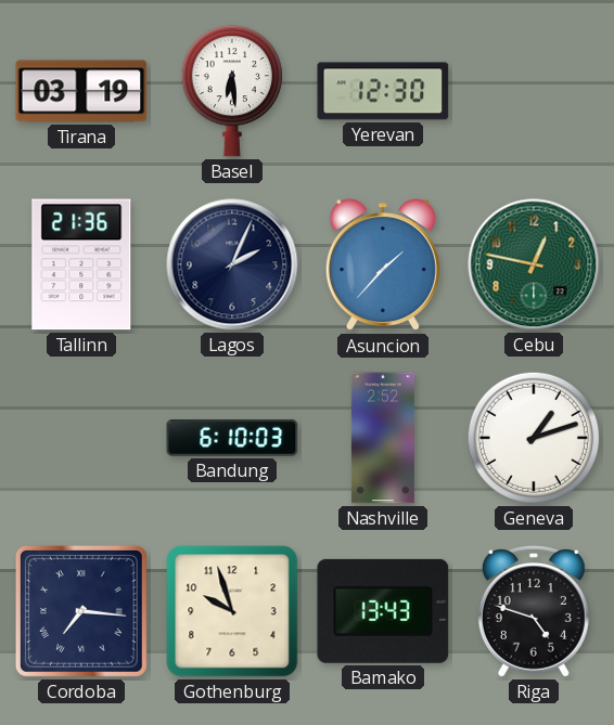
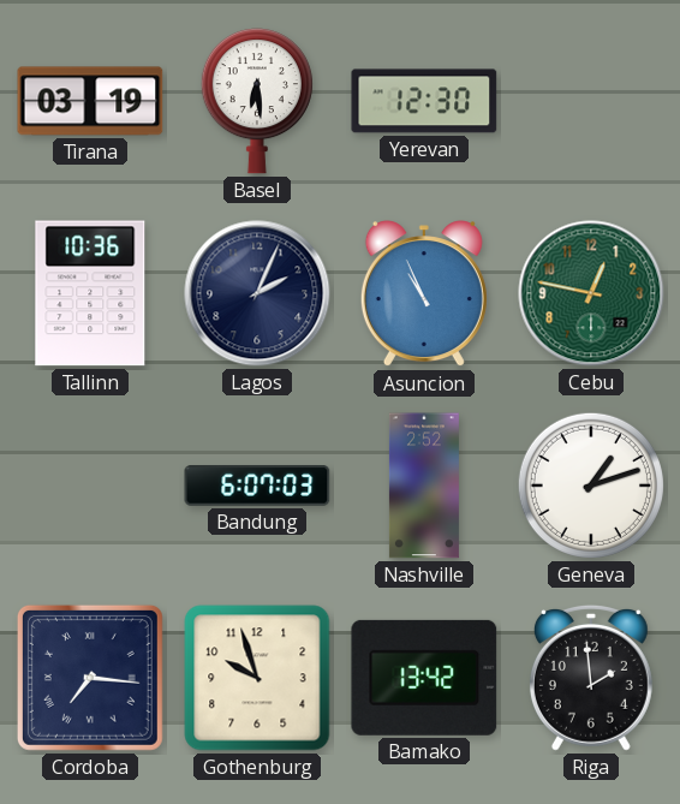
Tallinn: 21:36 -> 10:36
Asuncion: 1:37 -> 10:56
Bandung: 6:10 -> 6:07
Bamako: 13:43 -> 13:42
Riga: 4:48 -> 1:59
